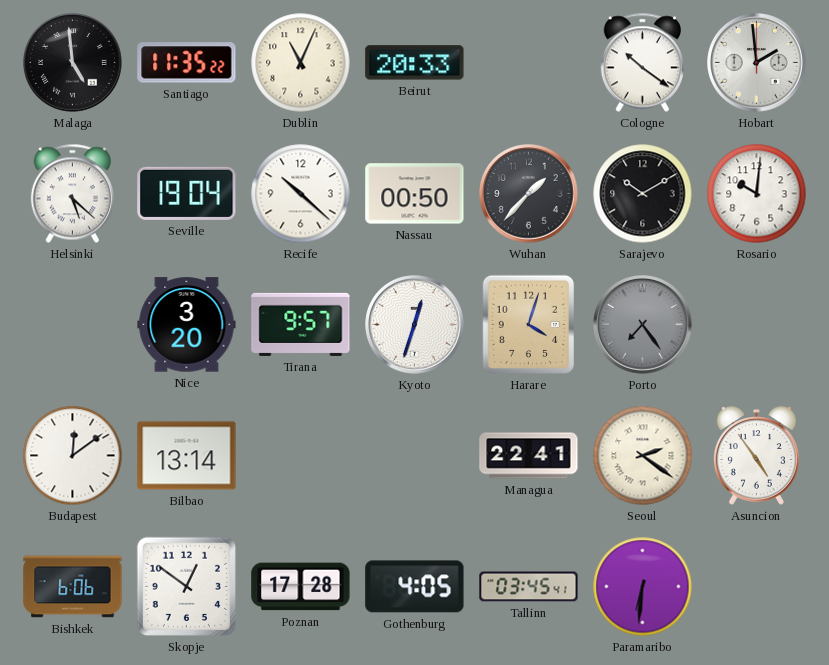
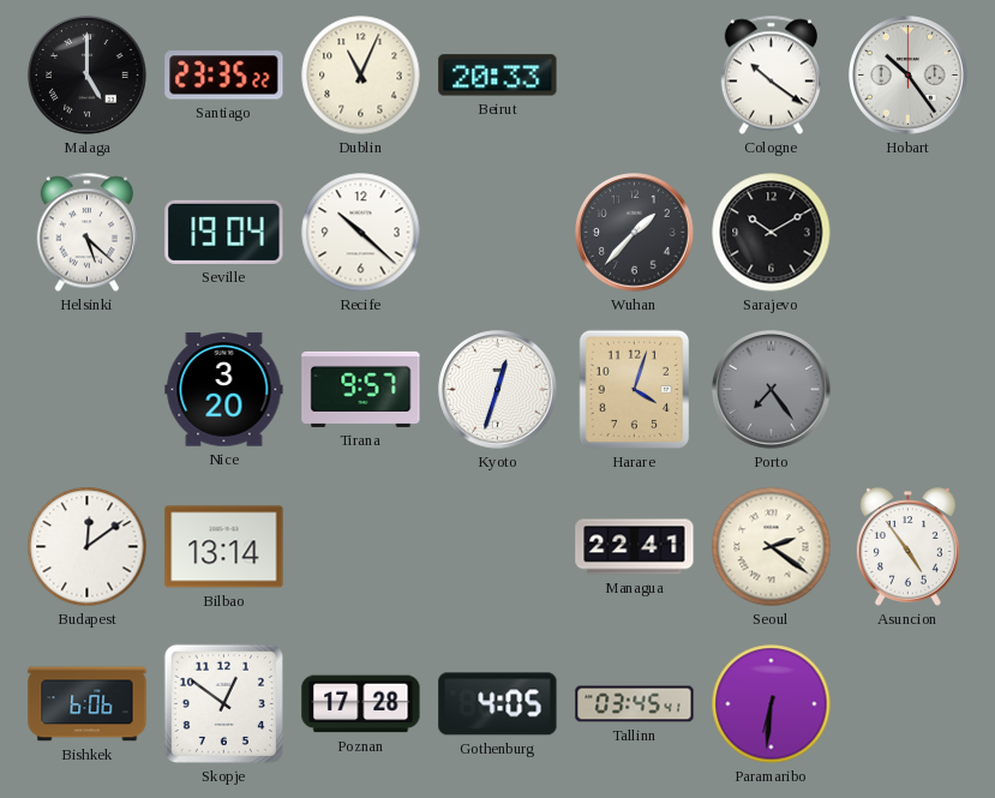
Malaga: 4:59 -> 5:00
Santiago: 11:35 -> 23:35
Hobart: 1:59 -> 10:24
Nassau: 00:50 -> none
Rosario: 10:01 -> none
